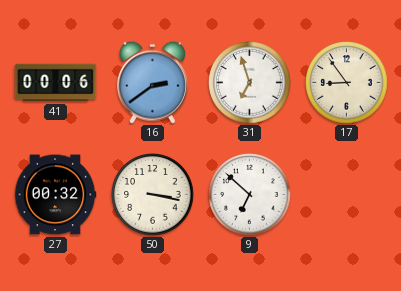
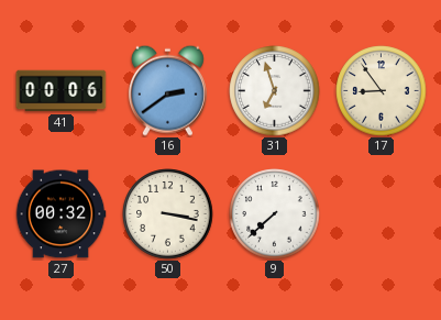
9: 6:52 -> 7:38
